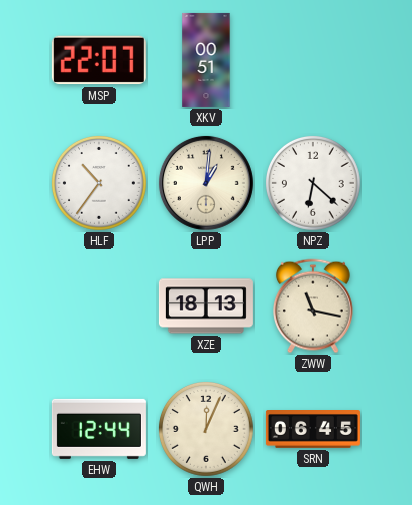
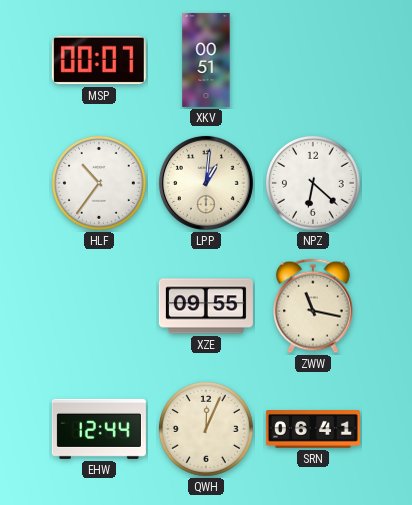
MSP: 22:07 -> 00:07
XZE: 18:13 -> 09:55
SRN: 06:45 -> 06:41
